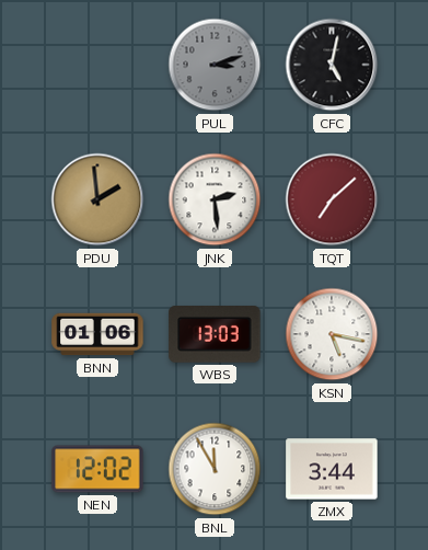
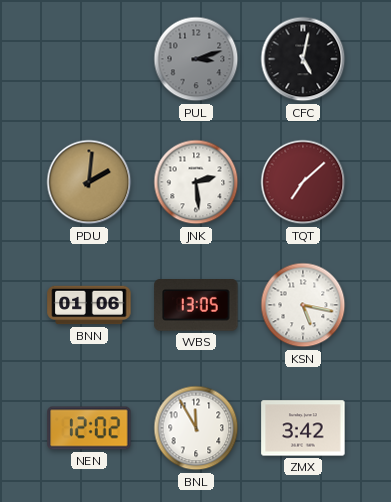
PDU: 1:59 -> 2:01
WBS: 13:03 -> 13:05
ZMX: 3:44 -> 3:42
